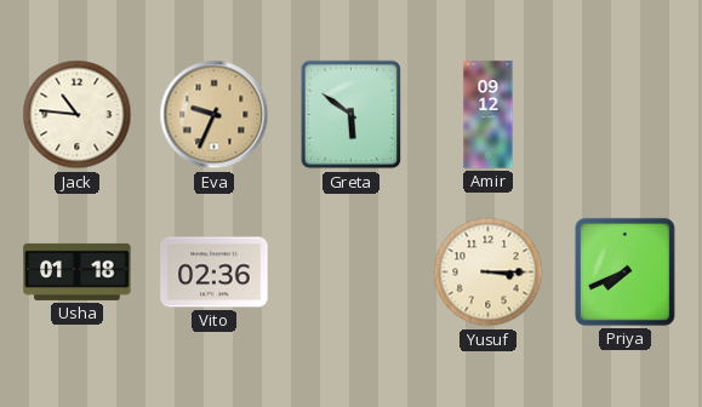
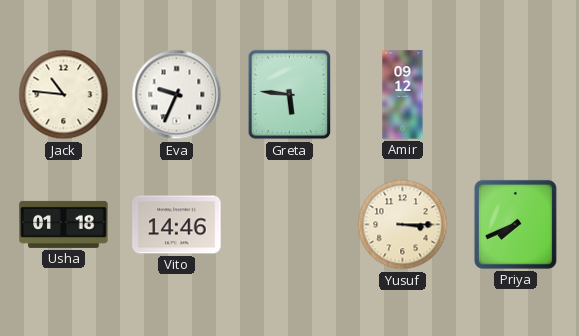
Eva dial: champagne -> white
Greta: 5:51 -> 5:46
Vito: 02:36 -> 14:46
